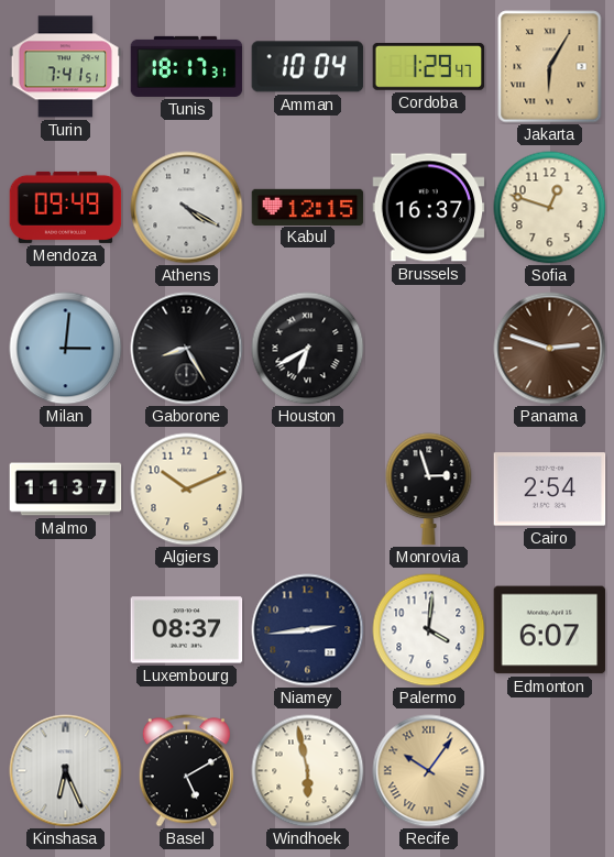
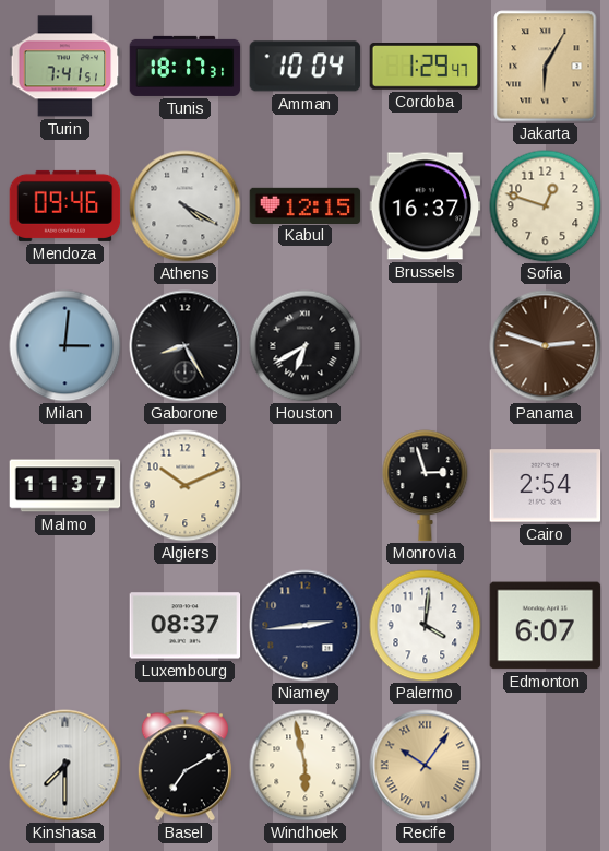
Mendoza: 09:49 -> 09:46
Kinshasa: 6:26 -> 7:30
Basel: 5:10 -> 7:10
